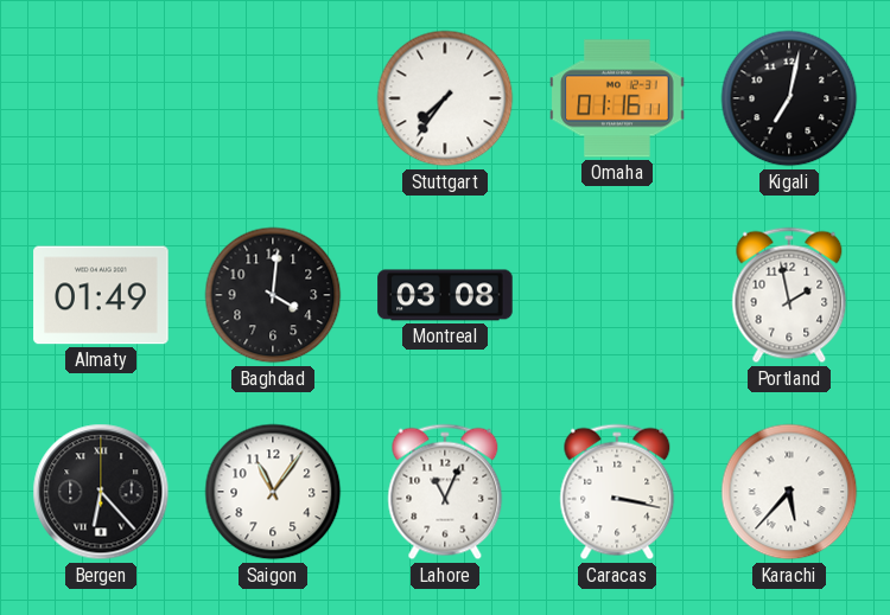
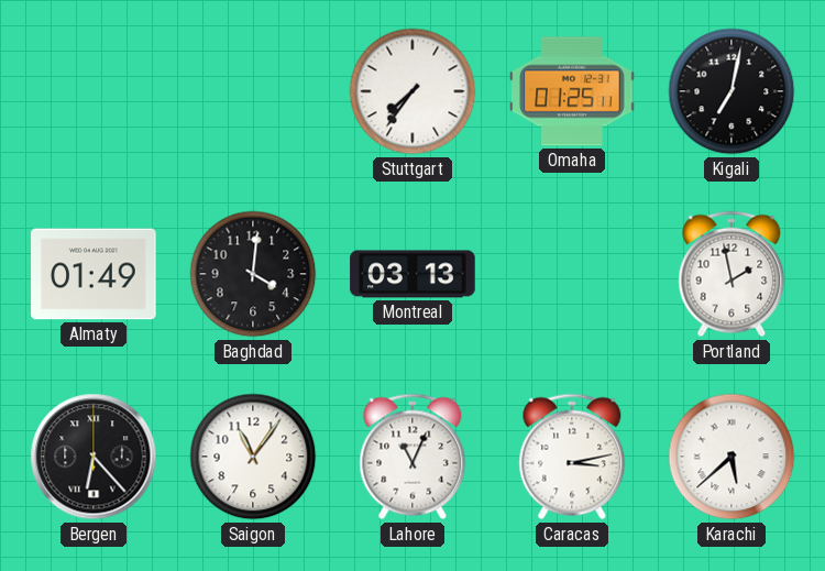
Omaha: 01:16 -> 01:25
Montreal: 03:08 -> 03:13
Caracas: 3:17 -> 3:13
Karachi: 5:37 -> 5:38
